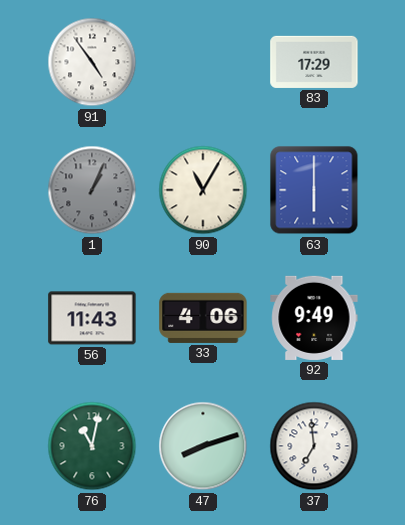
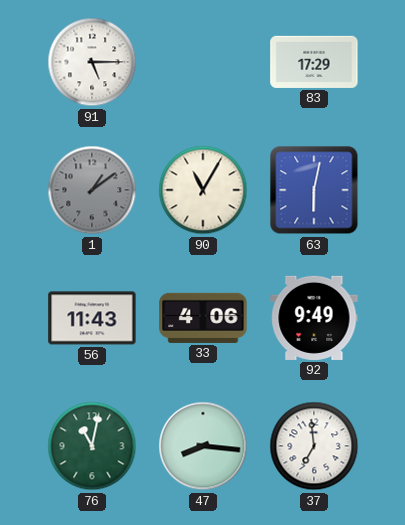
91: 4:54 -> 5:15
1: 1:04 -> 1:09
63: 6:00 -> 6:02
47: 8:12 -> 8:16
